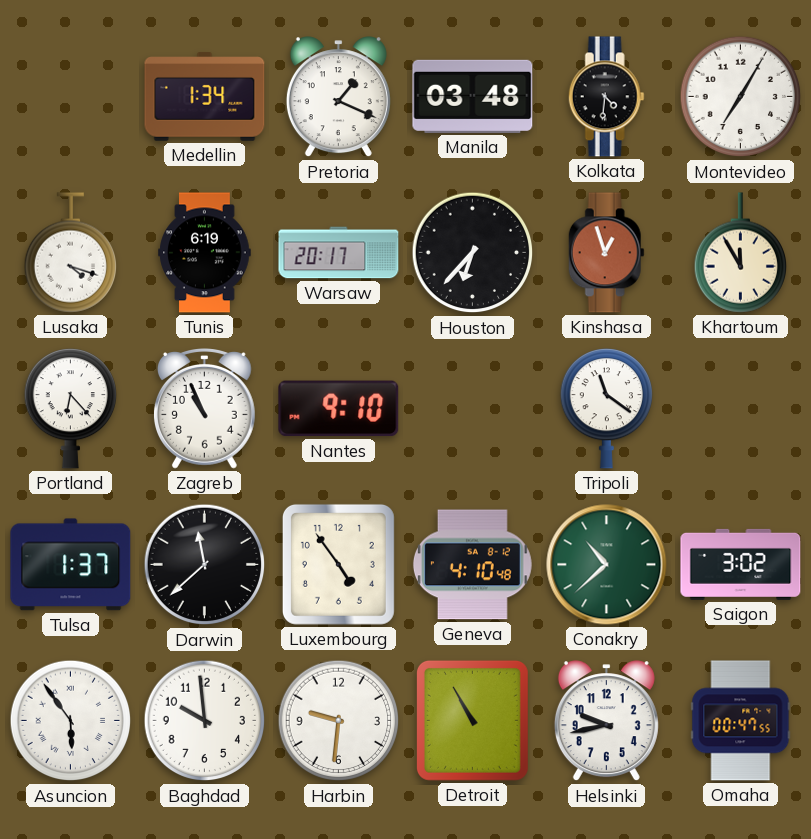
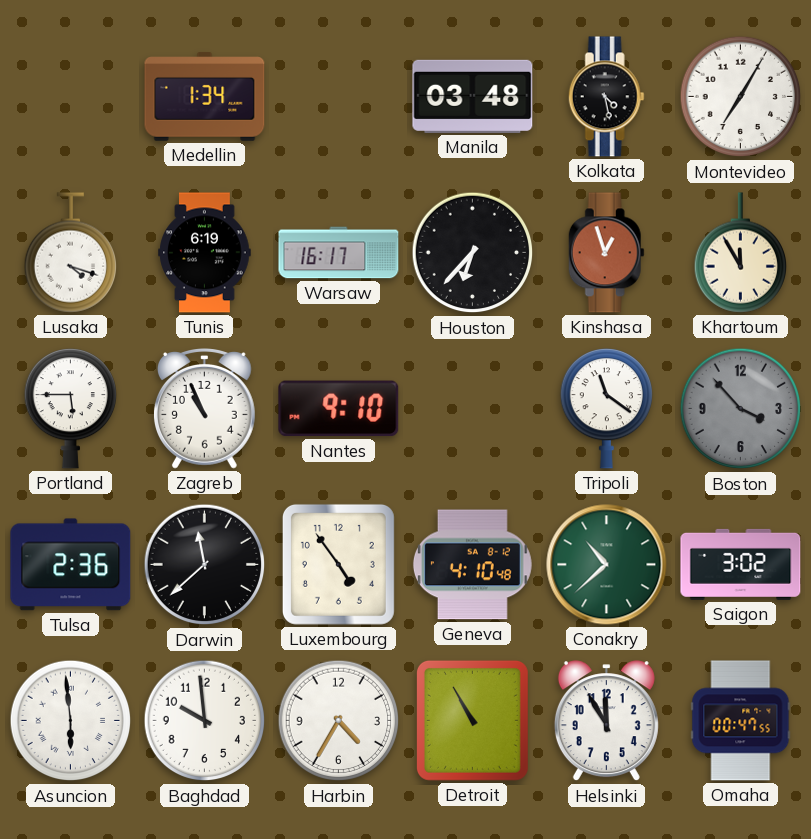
Pretoria: 1:19 -> none
Kolkata: 4:31 -> 4:28
Warsaw: 20:17 -> 16:17
Portland: 6:23 -> 5:45
Boston: none -> 3:53
Tulsa: 1:37 -> 2:36
Asuncion: 5:54 -> 5:59
Harbin: 9:31 -> 4:35
Helsinki: 9:43 -> 11:55
